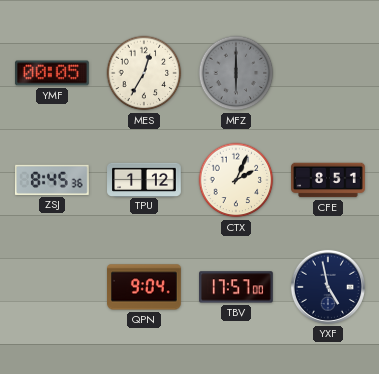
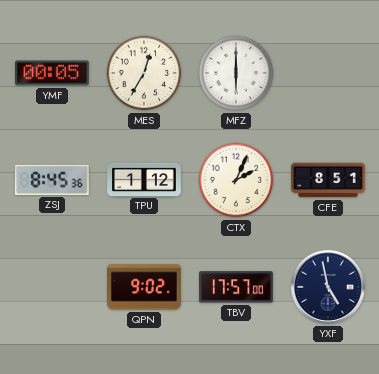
MFZ dial: grey -> white
QPN: 9:04 -> 9:02
